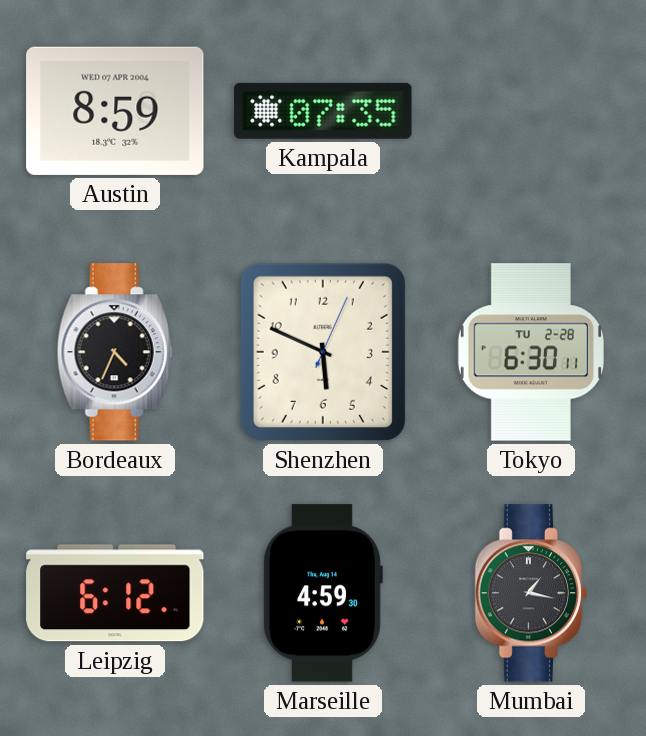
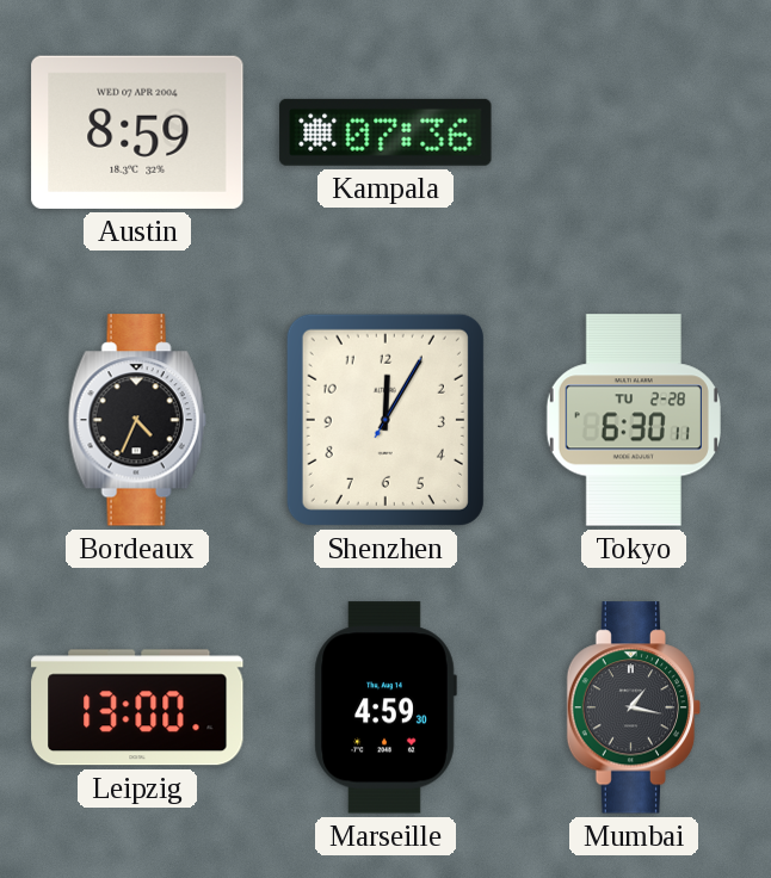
Kampala: 07:35 -> 07:36
Shenzhen: 5:49 -> 12:05
Leipzig: 6:12 -> 13:00
